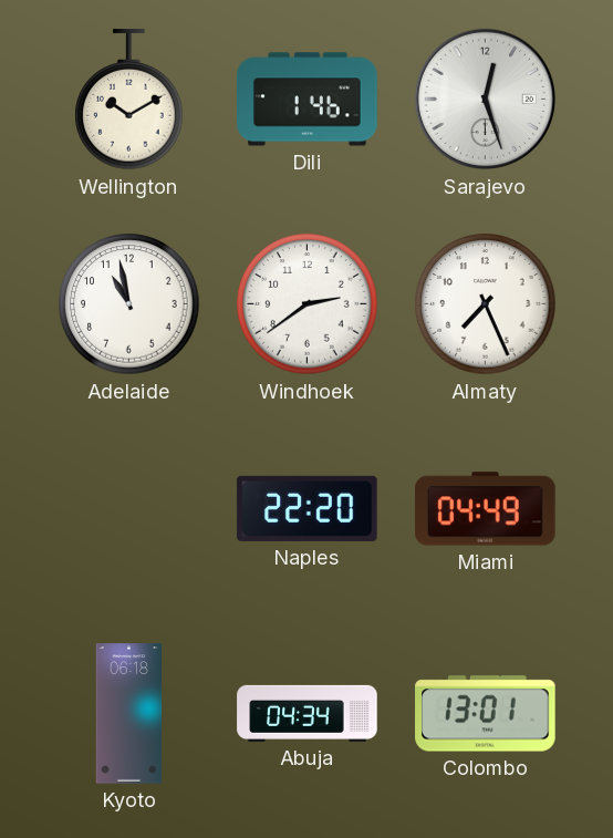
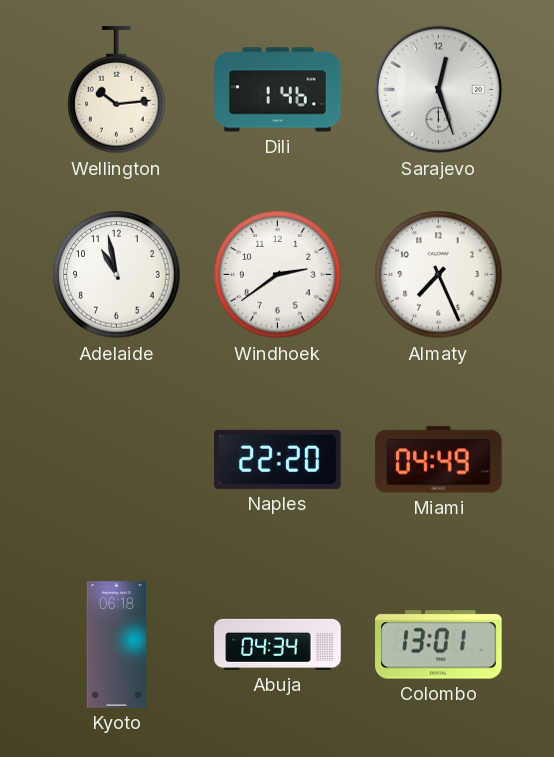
Wellington: 10:10 -> 10:14
